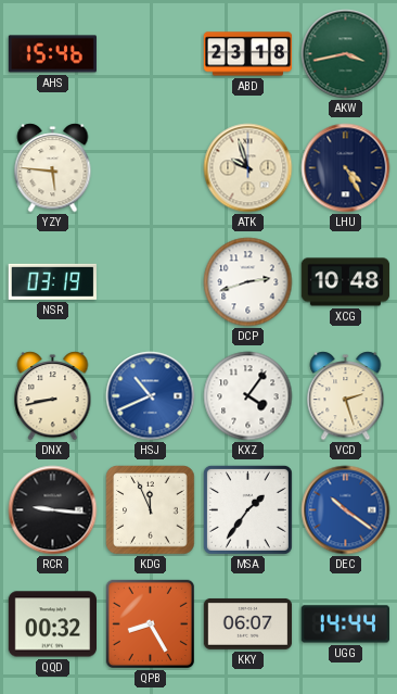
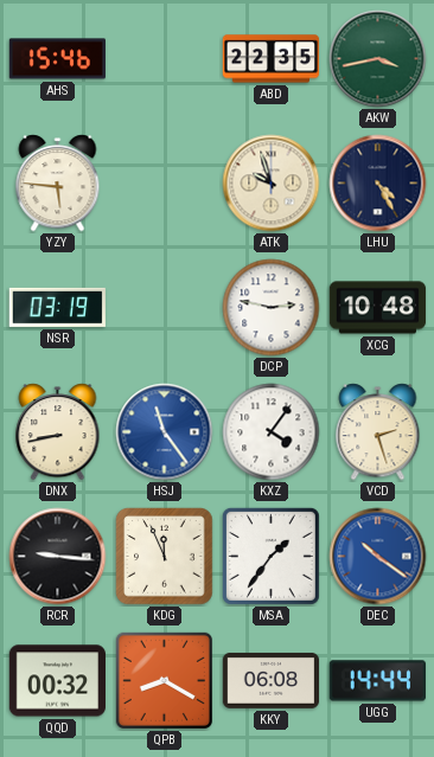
ABD: 23:18 -> 22:35
DCP: 2:42 -> 2:47
HSJ: 10:41 -> 11:24
QPB: 8:25 -> 8:20
KKY: 06:07 -> 06:08
